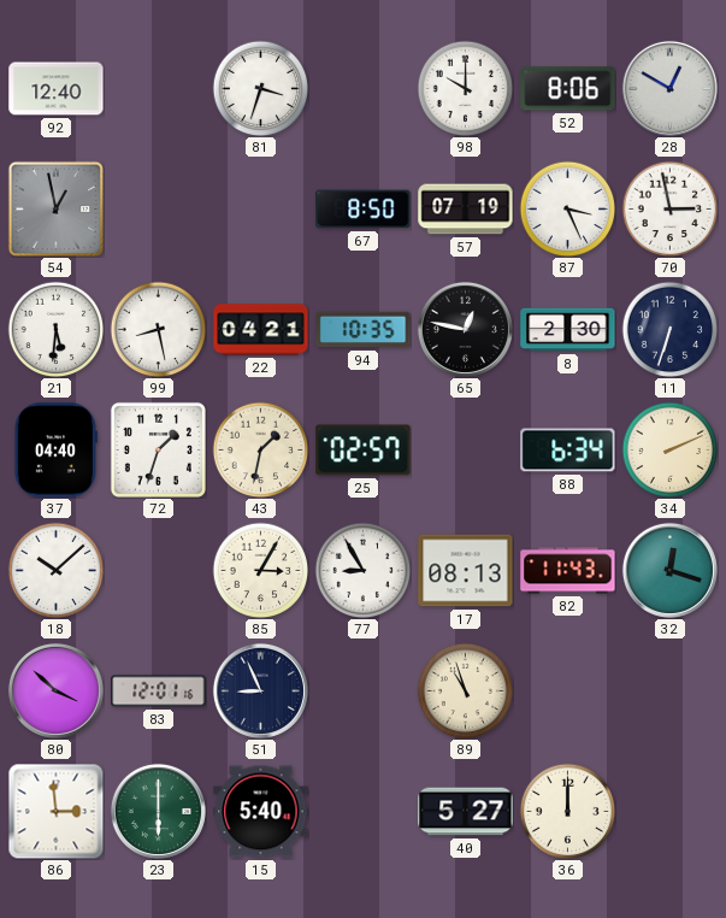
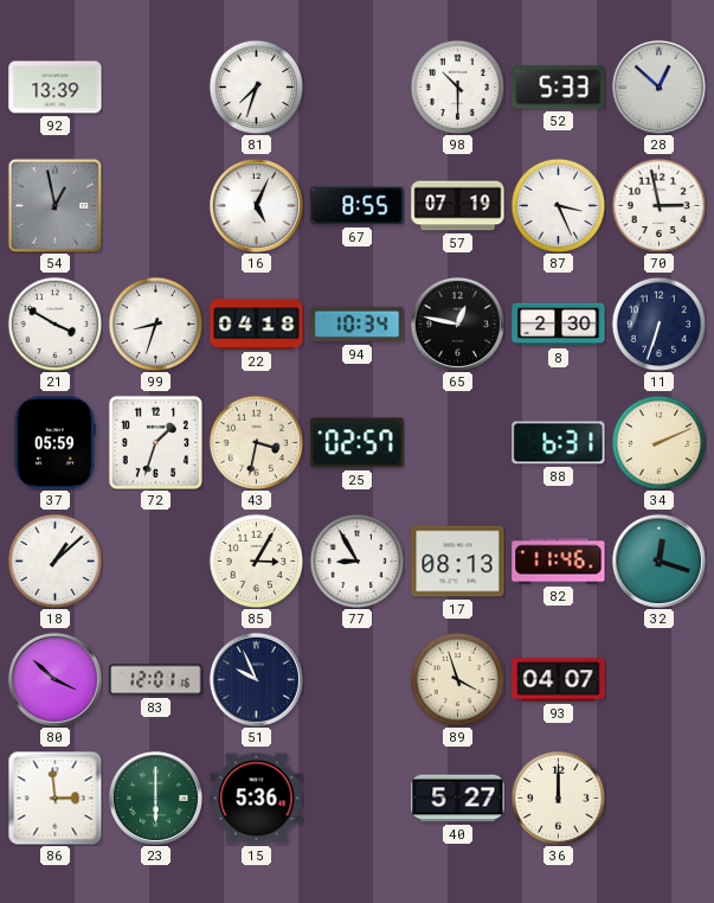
92: 12:40 -> 13:39
81: 3:33 -> 7:33
98: 10:00 -> 10:30
52: 8:06 -> 5:33
28: 12:50 -> 12:52
16: none -> 5:04
67: 8:50 -> 8:55
21: 5:31 -> 3:50
99: 8:28 -> 8:33
22: 04:21 -> 04:18
94: 10:35 -> 10:34
37: 04:40 -> 05:59
43: 1:32 -> 3:32
88: 6:34 -> 6:31
18: 10:08 -> 1:08
82: 11:43 -> 11:46
51: 8:56 -> 9:56
89: 10:57 -> 3:57
93: none -> 04:07
15: 5:40 -> 5:36
